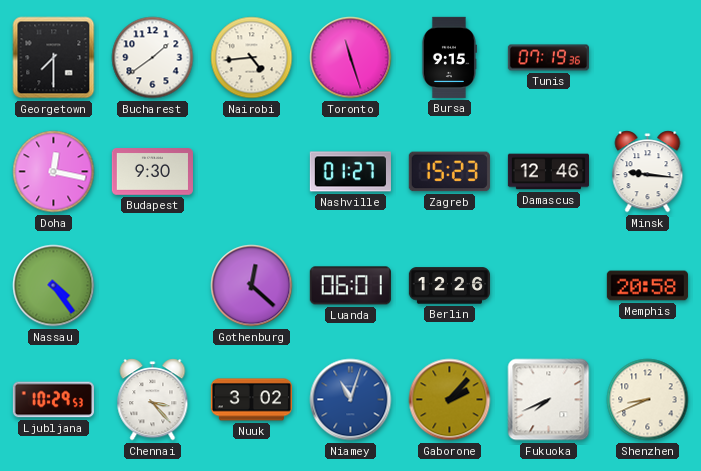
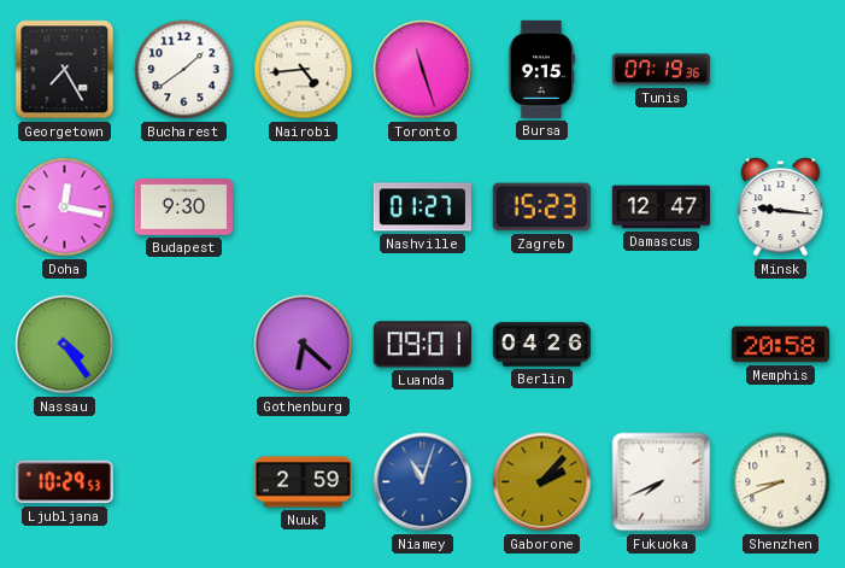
Georgetown: 7:30 -> 7:25
Damascus: 12:46 -> 12:47
Gothenburg: 12:22 -> 6:22
Luanda: 06:01 -> 09:01
Berlin: 12:26 -> 04:26
Chennai: 3:23 -> none
Nuuk: 3:02 -> 2:59
